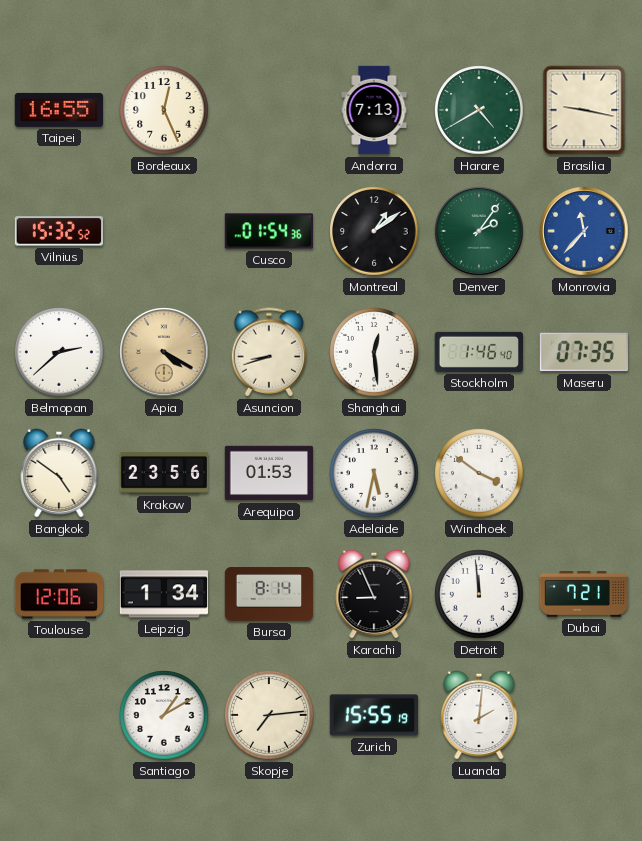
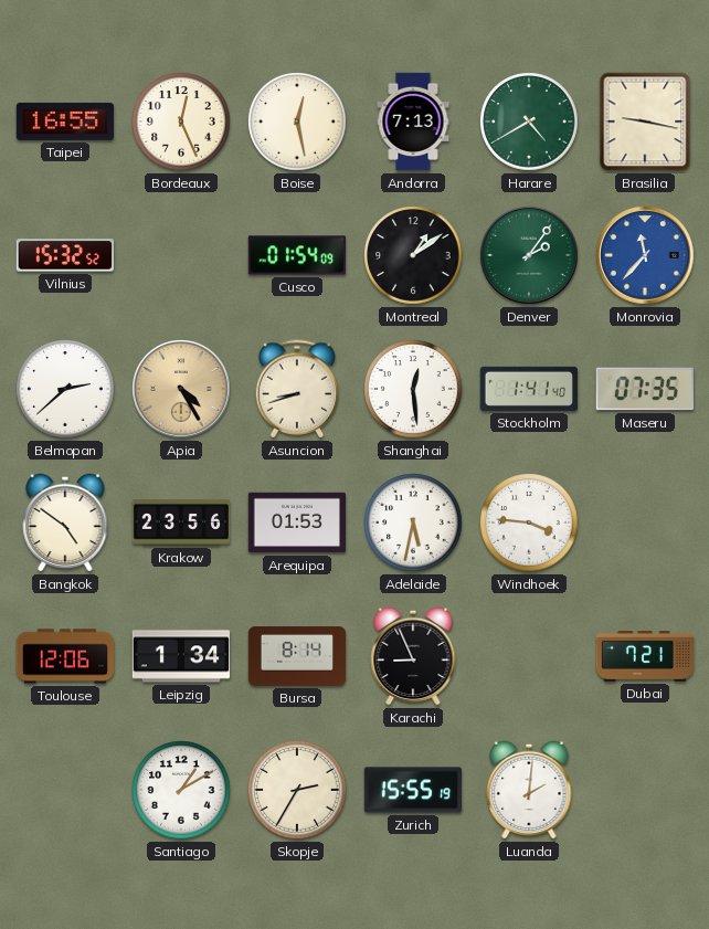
Boise: none -> 12:28
Cusco: 01:54:36 -> 01:54:09
Apia: 4:20 -> 4:25
Stockholm: 1:46 -> 1:41
Windhoek: 3:51 -> 3:46
Detroit: 11:59 -> none
Skopje: 7:14 -> 2:35
